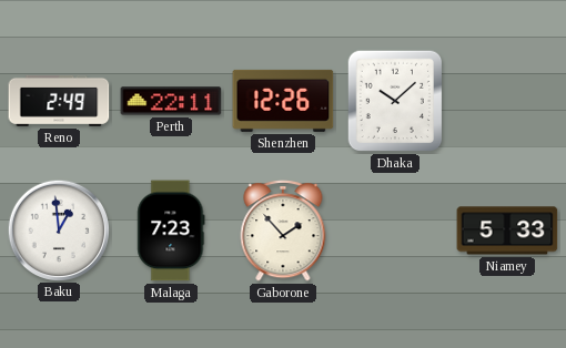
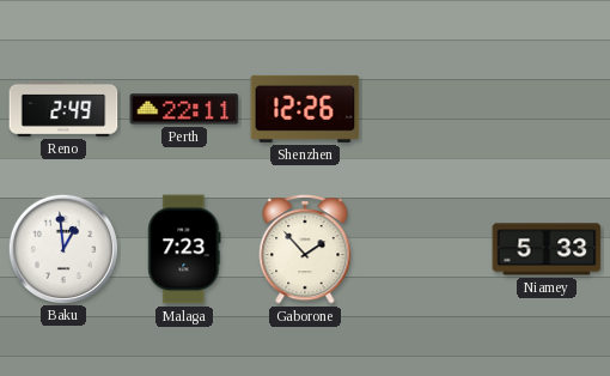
Dhaka: 10:08 -> none
